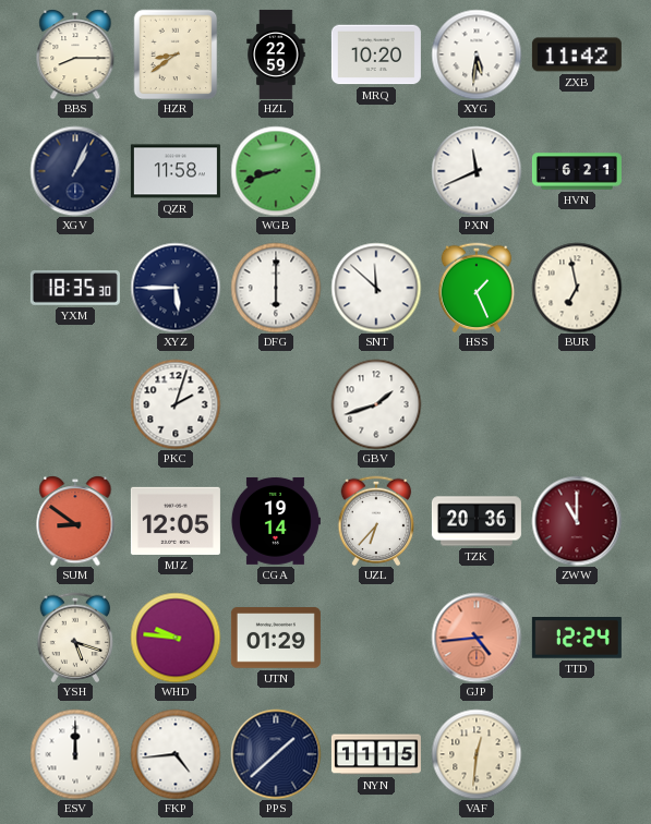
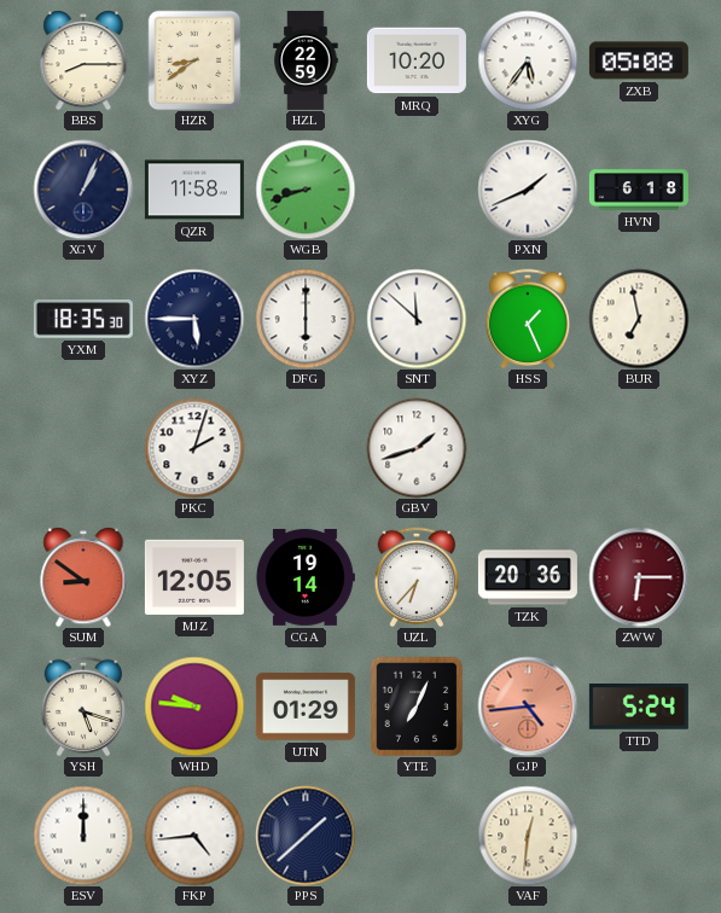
XYG: 5:31 -> 5:36
ZXB: 11:42 -> 05:08
PXN: 11:41 -> 1:41
HVN: 6:21 -> 6:18
ZWW: 11:00 -> 6:15
YTE: none -> 7:04
TTD: 12:24 -> 5:24
NYN: 11:15 -> none
